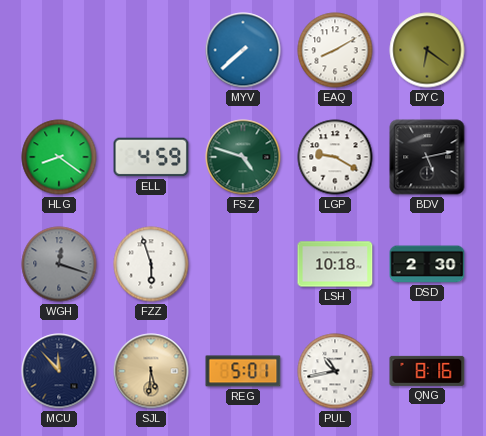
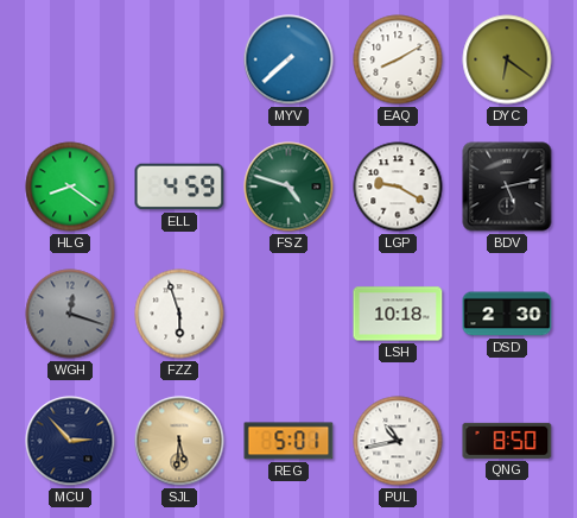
MCU: 11:53 -> 2:53
QNG: 8:16 -> 8:50
